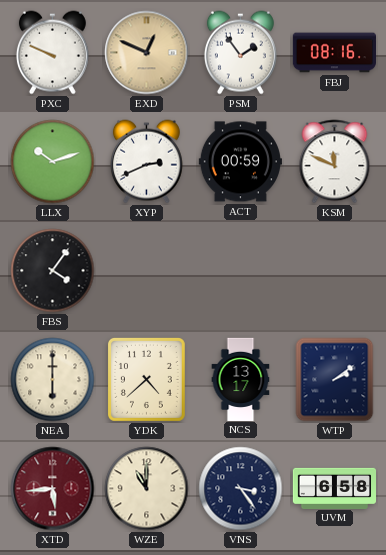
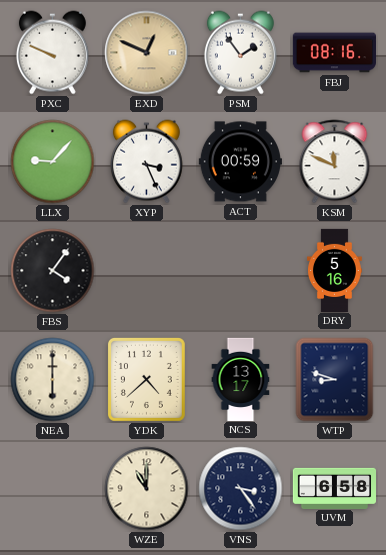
LLX: 10:12 -> 9:07
XYP: 2:41 -> 3:26
DRY: none -> 5:16
WTP: 2:09 -> 8:48
XTD: 5:44 -> none
